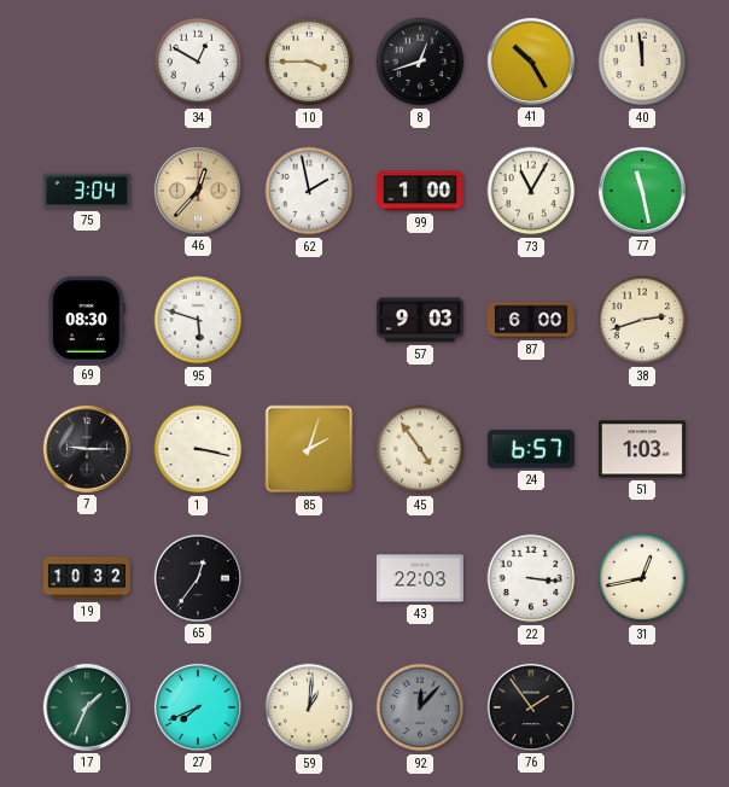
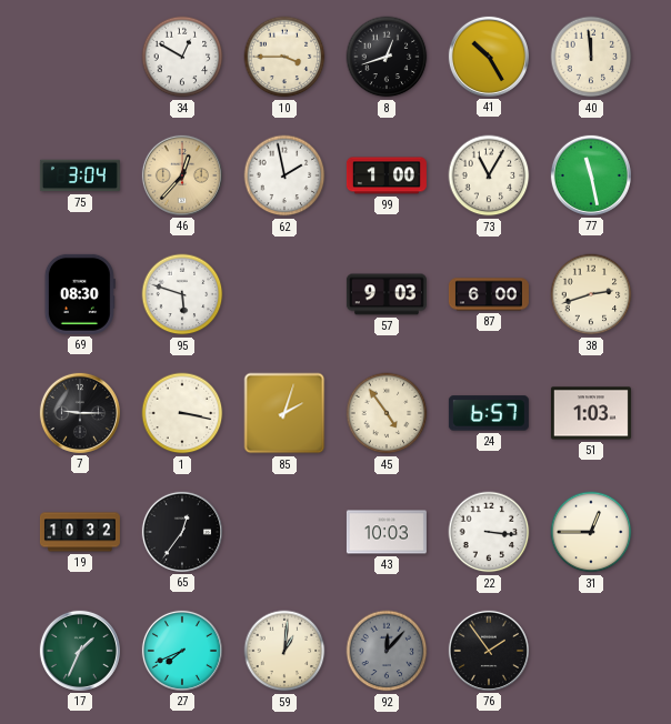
43: 22:03 -> 10:03
31: 12:43 -> 12:45
